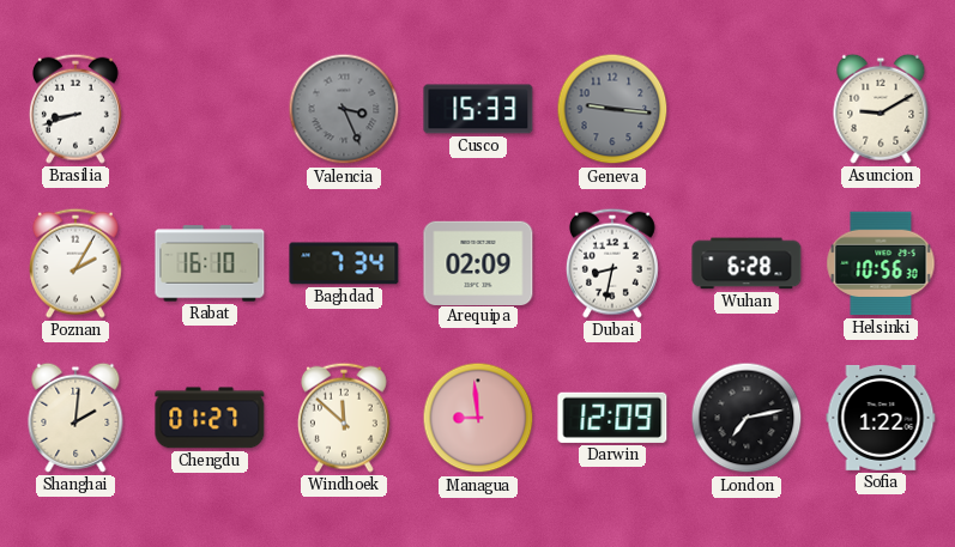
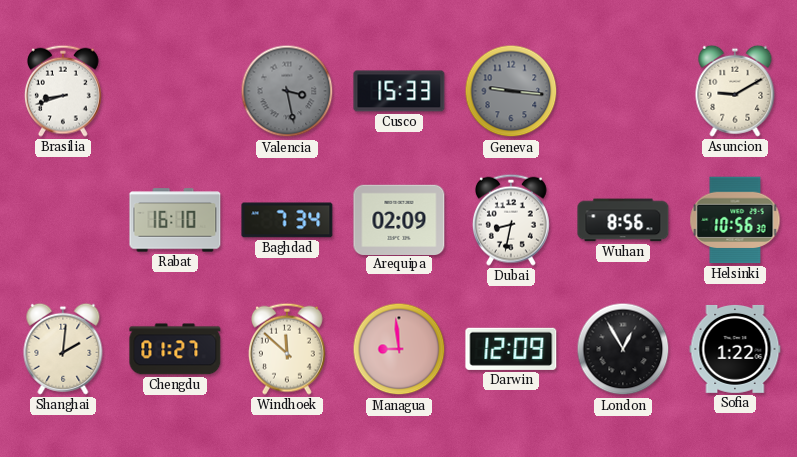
Valencia: 3:26 -> 3:28
Poznan: 2:05 -> none
Wuhan: 6:28 -> 8:56
London: 7:13 -> 12:55
